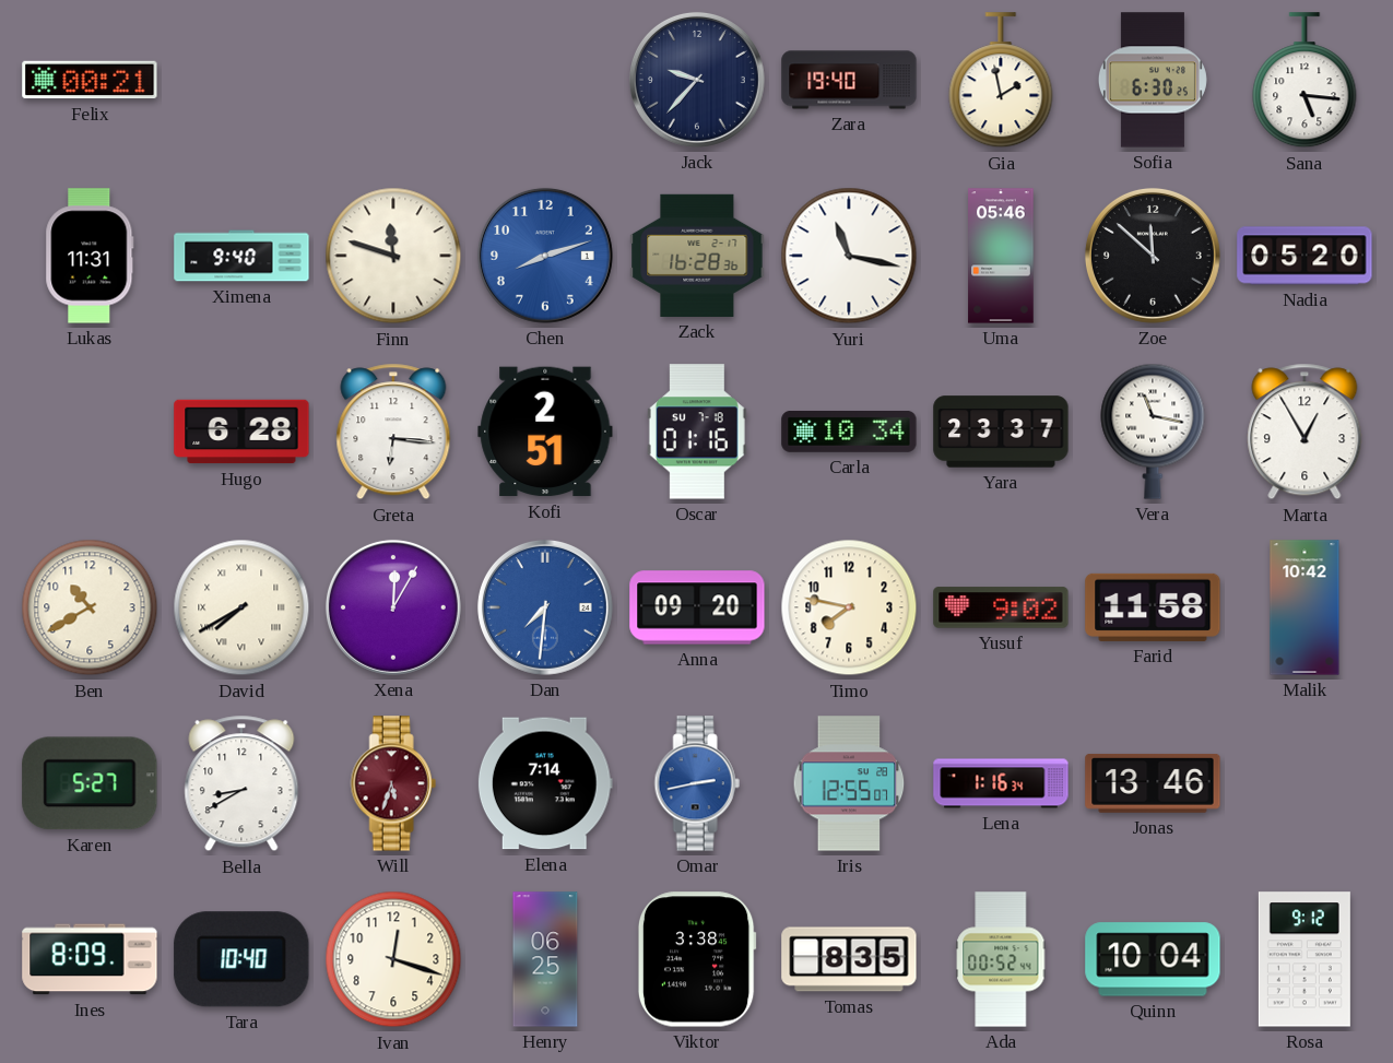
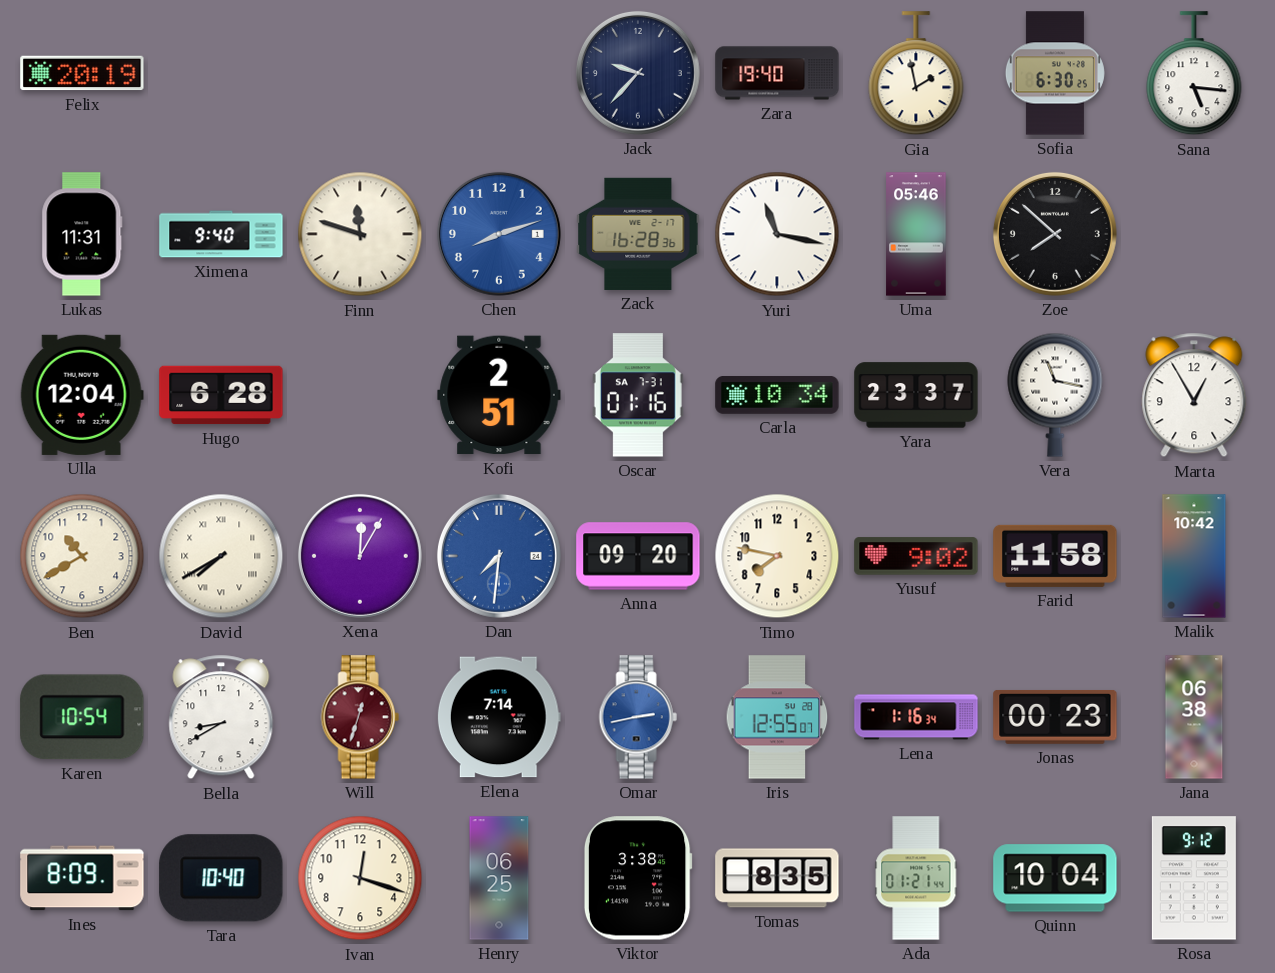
Felix: 00:21 -> 20:19
Zoe: 11:52 -> 7:52
Nadia: 05:20 -> none
Ulla: none -> 12:04
Greta: 6:16 -> none
Oscar date: SU 7-18 -> SA 7-31
Karen: 5:27 -> 10:54
Will: 5:33 -> 12:33
Jonas: 13:46 -> 00:23
Jana: none -> 06:38
Ada: 00:52 -> 01:21
